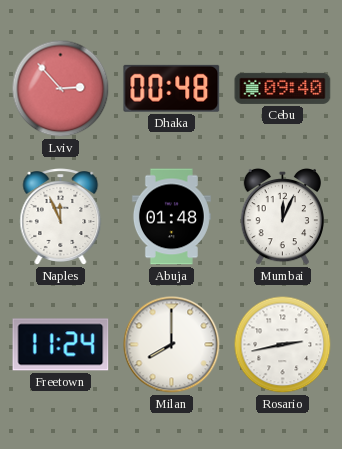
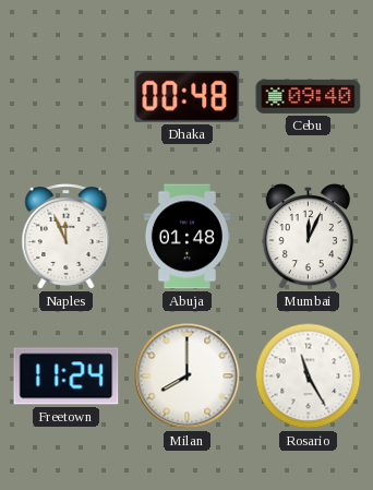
Lviv: 2:53 -> none
Rosario: 2:43 -> 11:25
